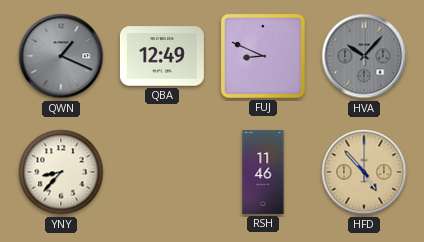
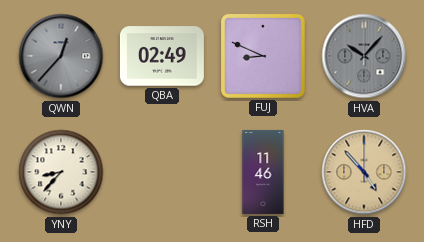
QWN: 1:19 -> 12:37
QBA: 12:49 -> 02:49
